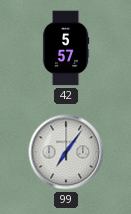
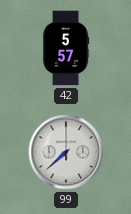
99: 7:06 -> 7:38
